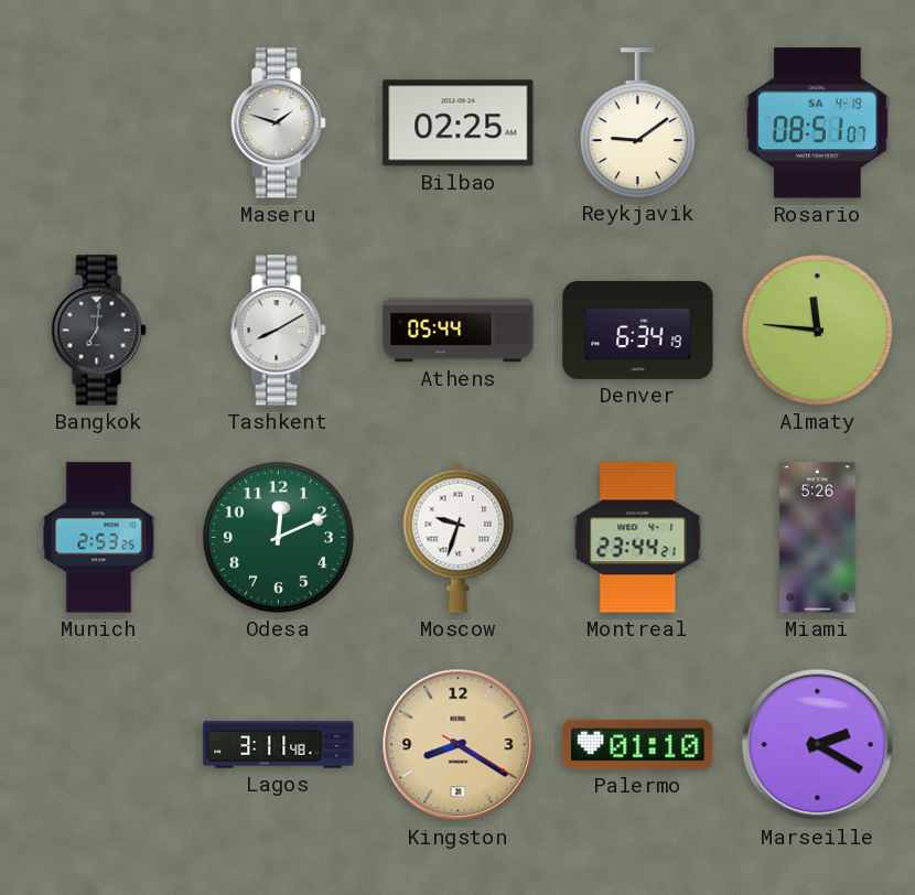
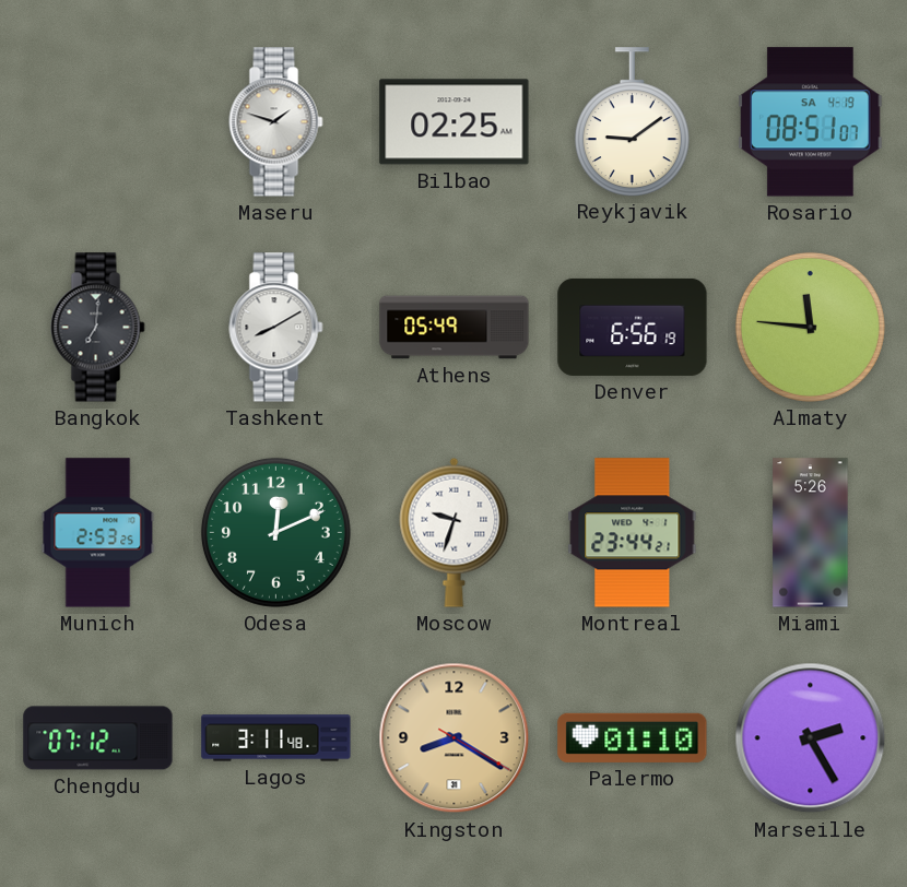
Athens: 05:44 -> 05:49
Denver: 6:34 -> 6:56
Chengdu: none -> 07:12
Marseille: 2:20 -> 2:25
